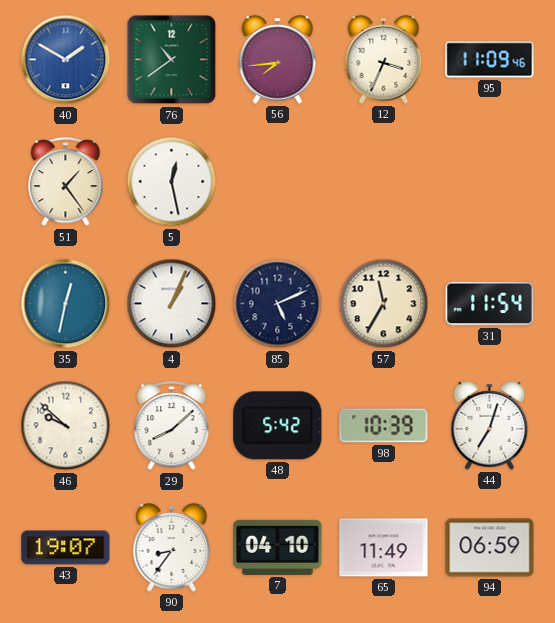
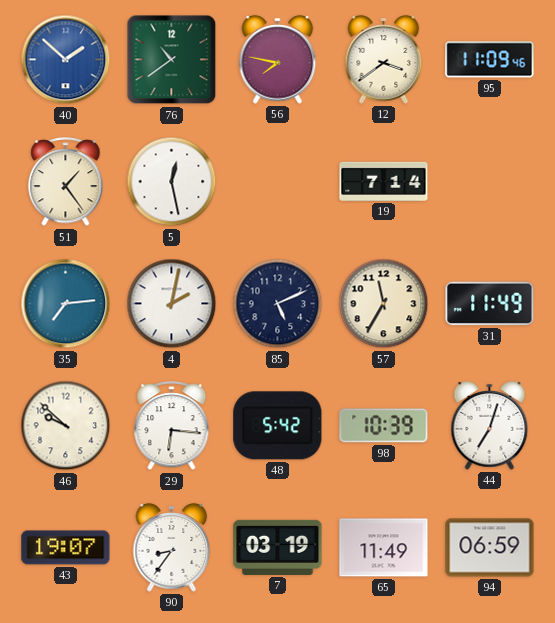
40: 1:50 -> 1:52
56: 7:44 -> 7:47
12: 3:34 -> 3:39
19: none -> 7:14
35: 12:32 -> 7:14
4: 1:04 -> 2:02
31: 11:54 -> 11:49
29: 8:08 -> 6:16
7: 04:10 -> 03:19
